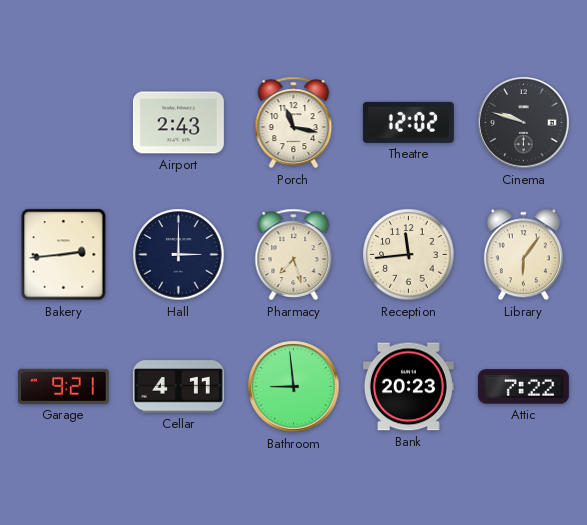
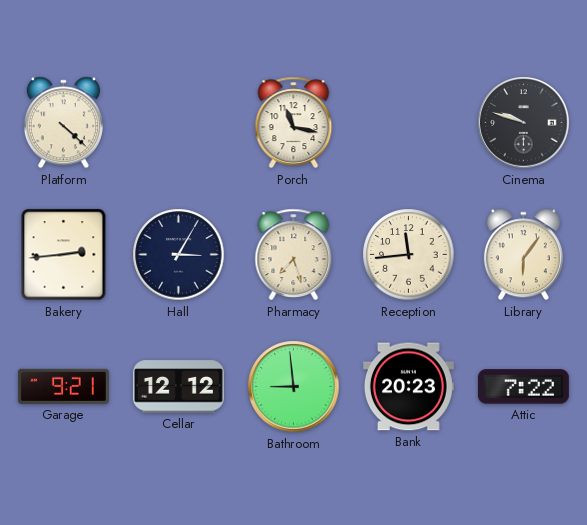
Platform: none -> 4:22
Airport: 2:43 -> none
Theatre: 12:02 -> none
Hall: 3:00 -> 3:05
Cellar: 4:11 -> 12:12
